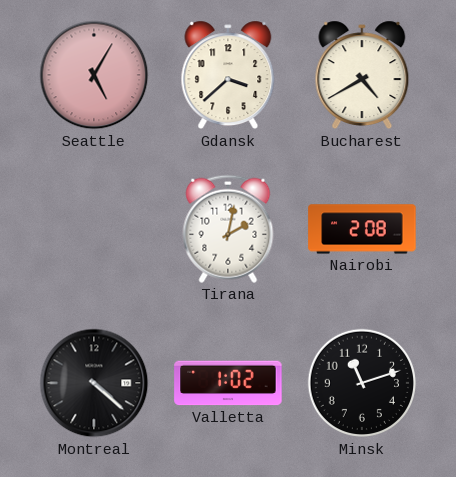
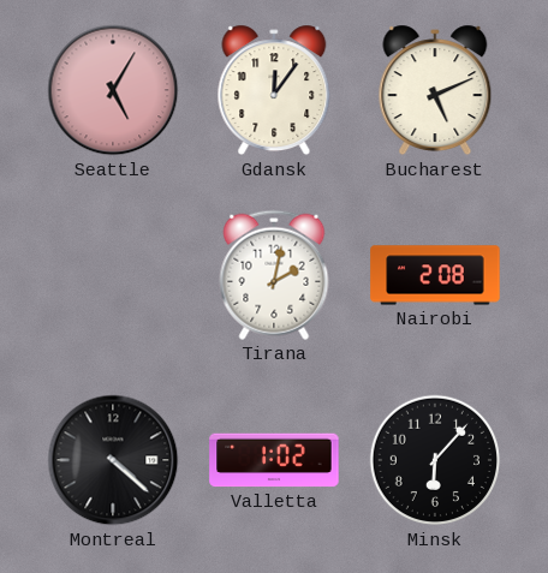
Gdansk: 3:38 -> 12:06
Bucharest: 4:40 -> 5:11
Minsk: 11:12 -> 6:07
